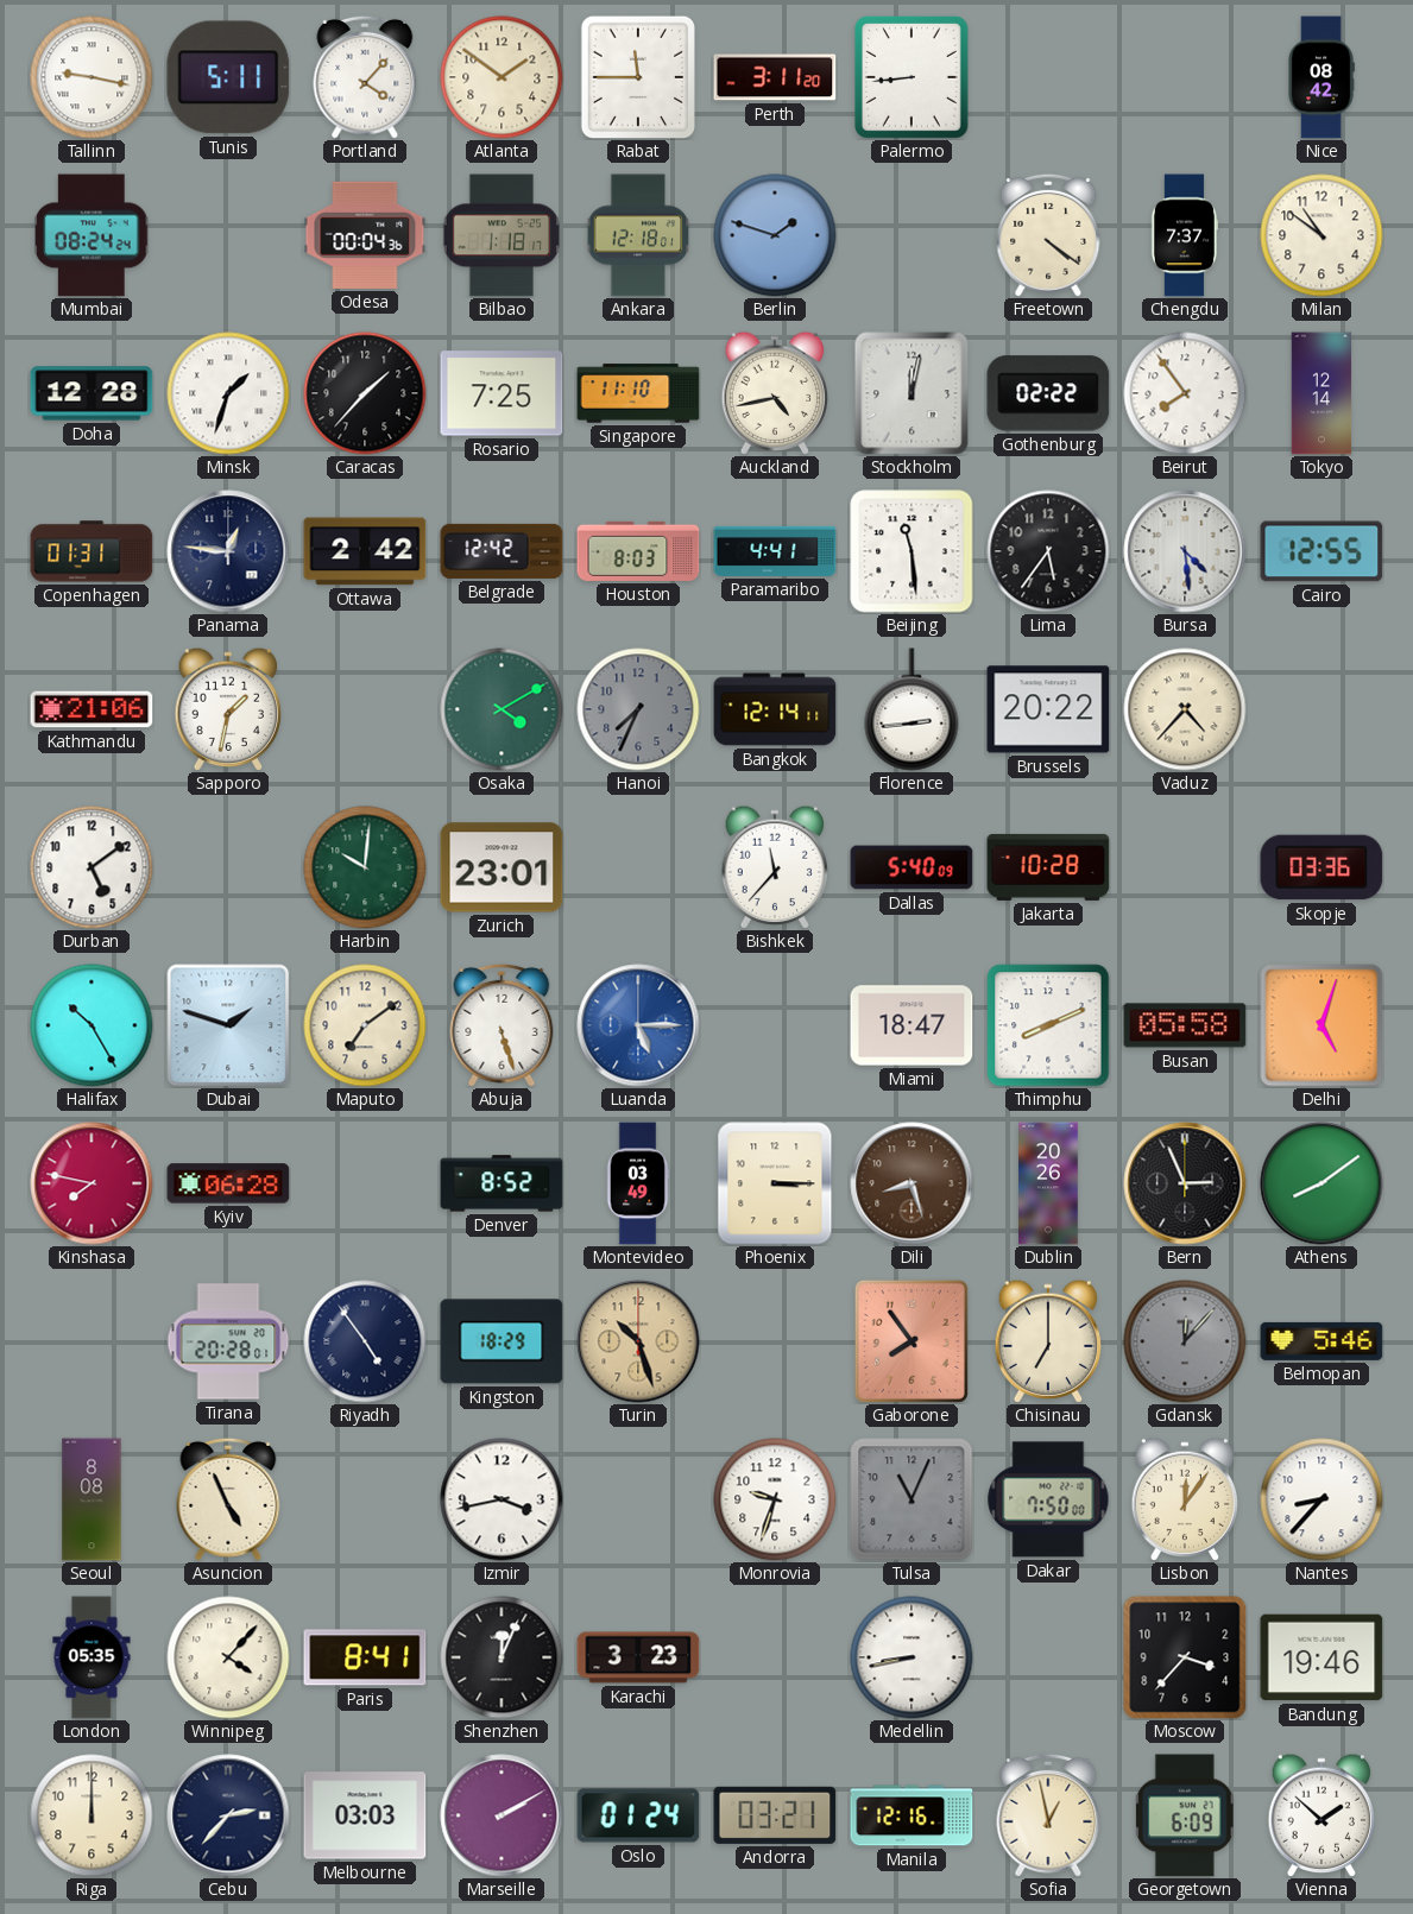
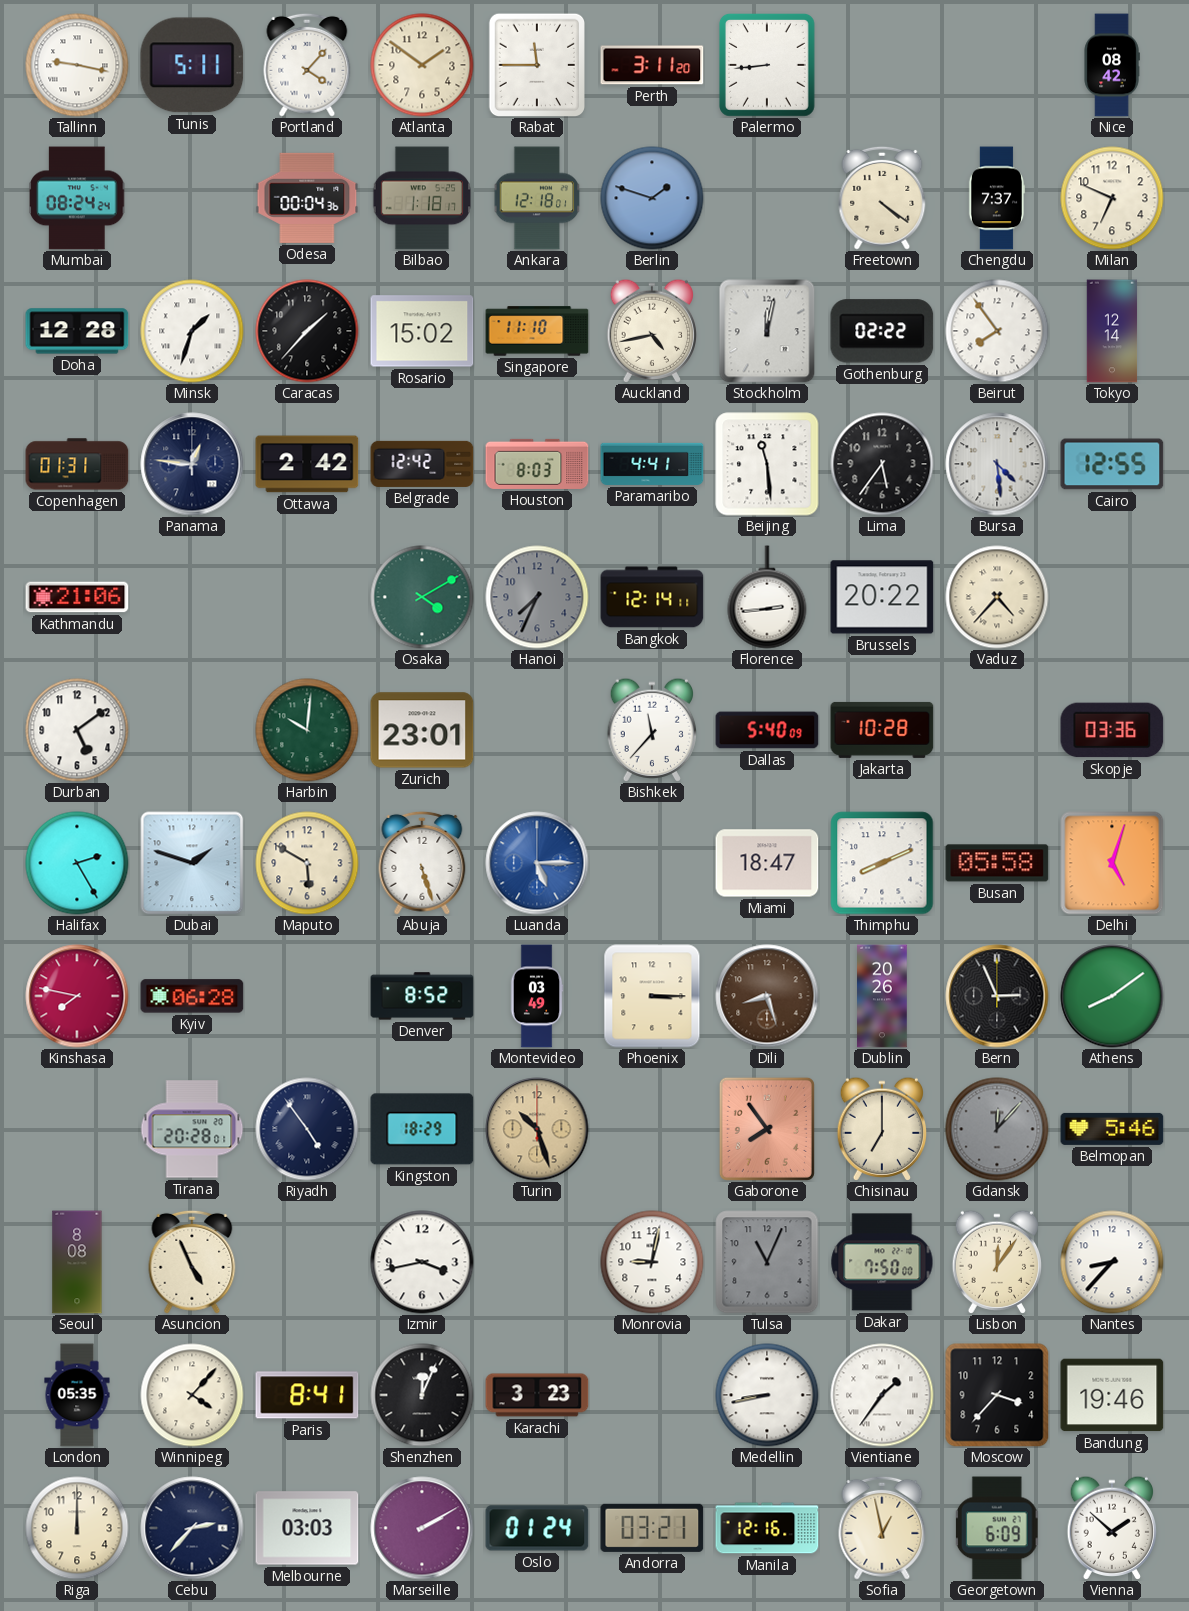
Milan: 10:51 -> 6:49
Rosario: 7:25 -> 15:02
Sapporo: 1:32 -> none
Halifax: 10:25 -> 2:25
Maputo: 7:09 -> 5:50
Monrovia: 9:33 -> 9:02
Vientiane: none -> 1:36
